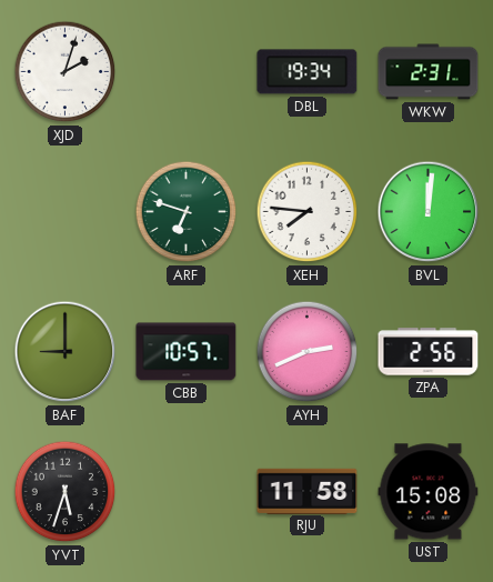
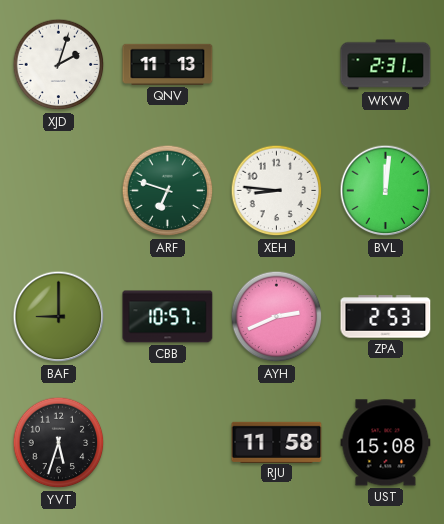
QNV: none -> 11:13
DBL: 19:34 -> none
XEH: 7:46 -> 8:46
ZPA: 2:56 -> 2:53
